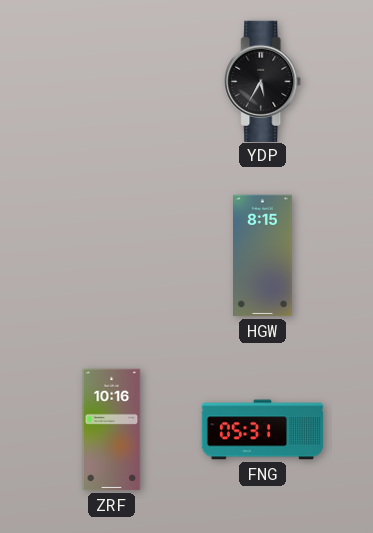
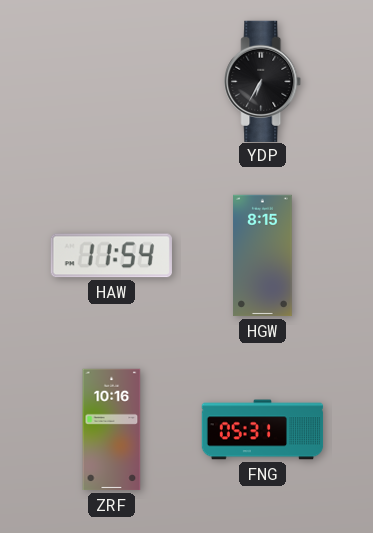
YDP: 5:35 -> 6:35
HAW: none -> 11:54
